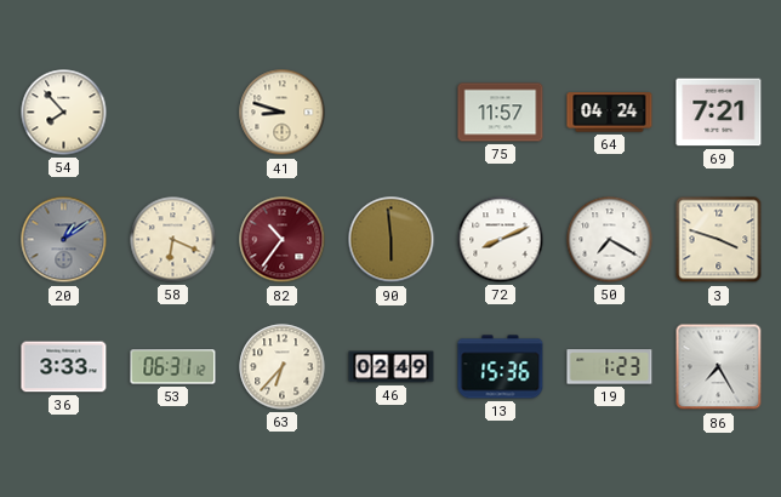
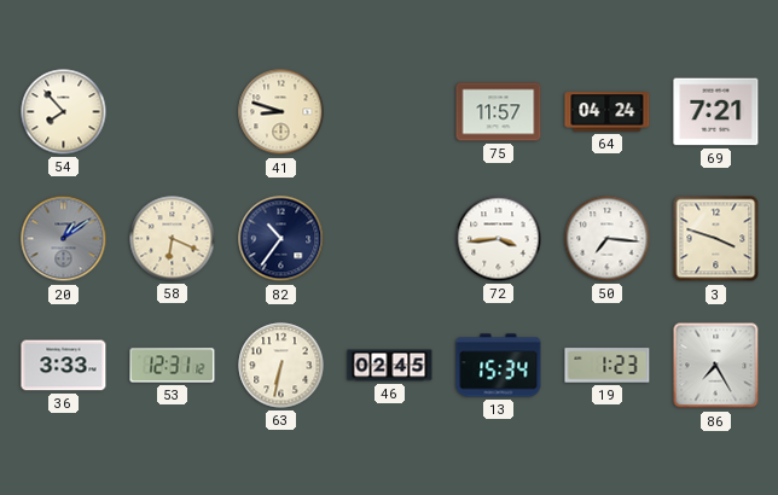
82 dial: burgundy -> navy
90: 5:59 -> none
72: 8:11 -> 3:44
50: 7:20 -> 7:16
53: 06:31 -> 12:31
63: 6:37 -> 6:32
46: 02:49 -> 02:45
13: 15:36 -> 15:34
